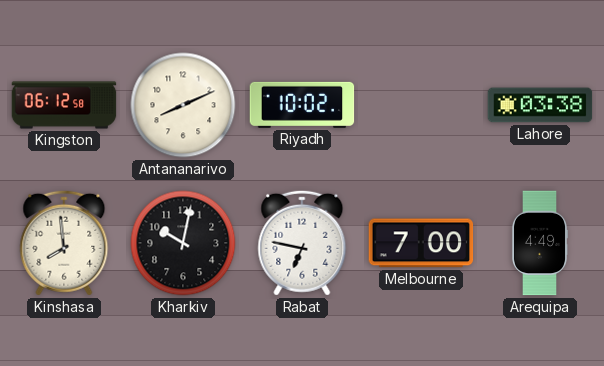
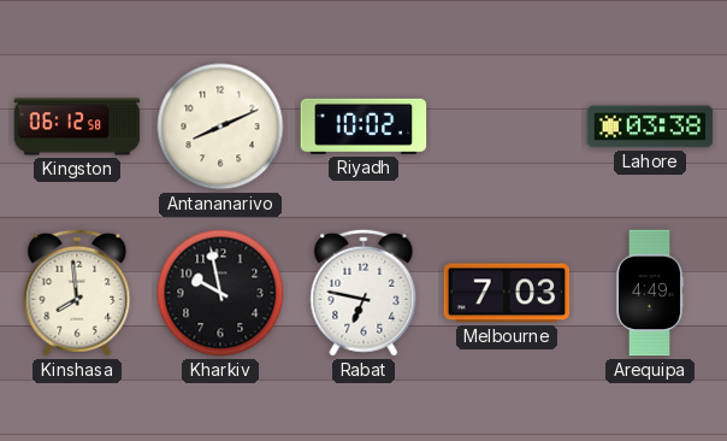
Kharkiv: 10:02 -> 9:58
Melbourne: 7:00 -> 7:03
